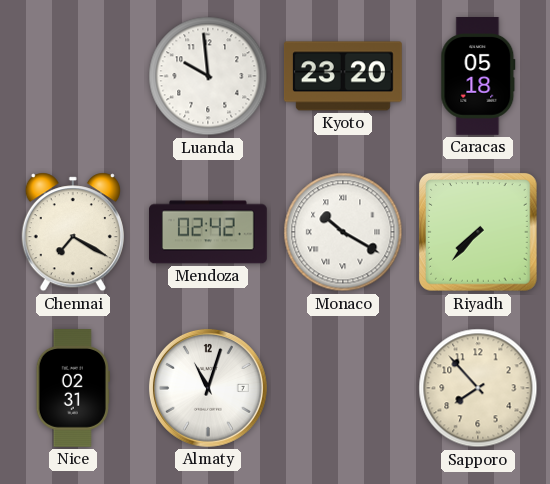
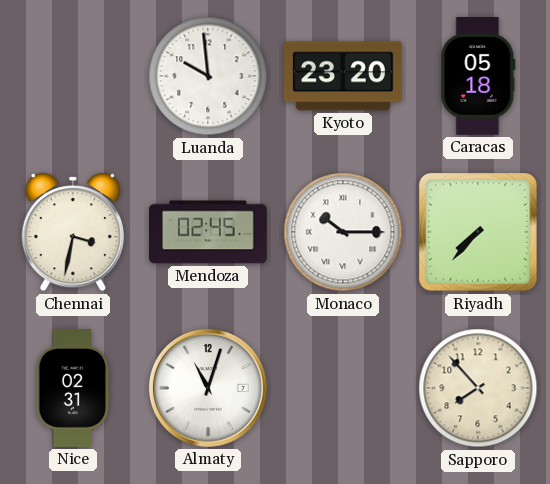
Chennai: 7:20 -> 3:32
Mendoza: 02:42 -> 02:45
Monaco: 10:20 -> 10:15
